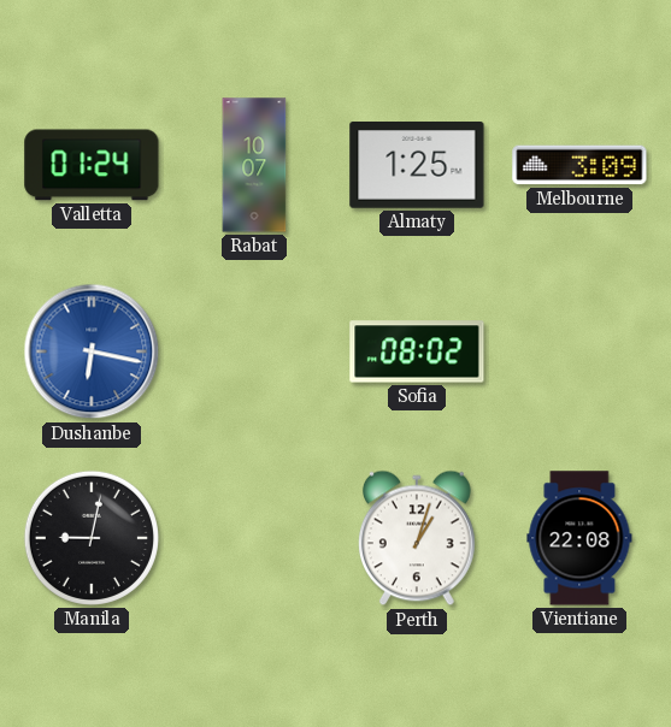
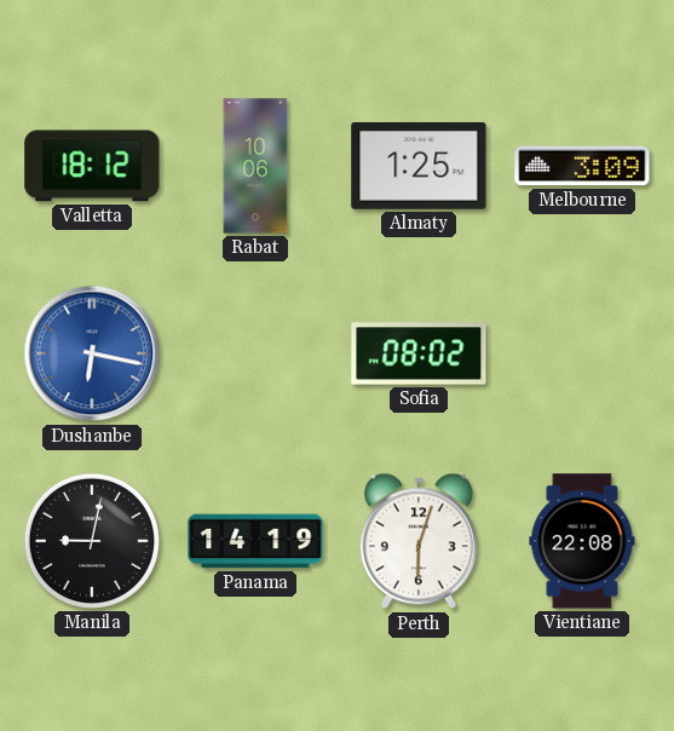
Valletta: 01:24 -> 18:12
Rabat: 10:07 -> 10:06
Panama: none -> 14:19
Perth: 1:03 -> 6:03
